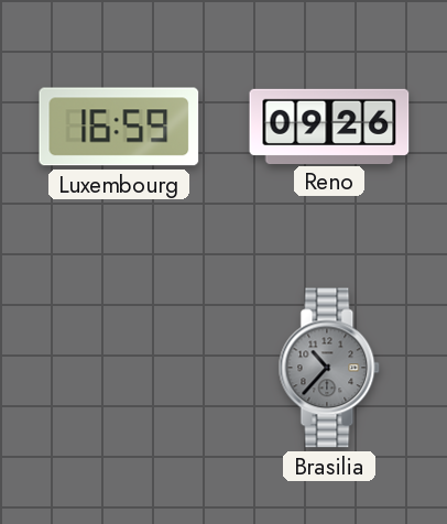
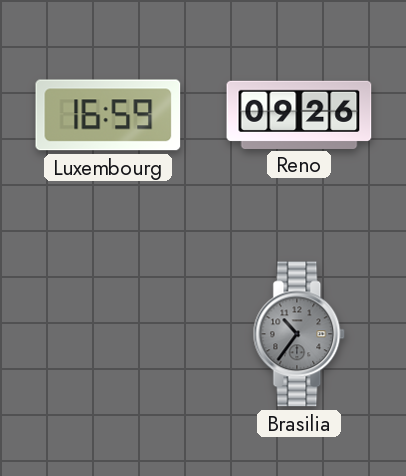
Brasilia: 10:37 -> 10:36
